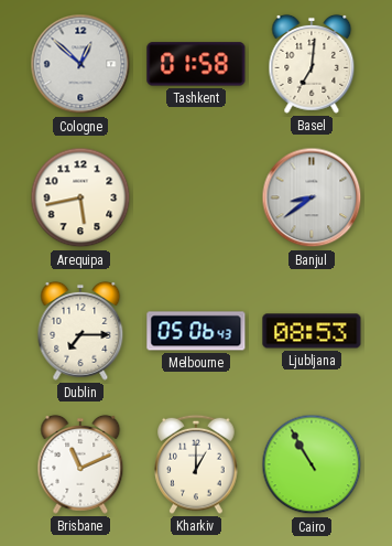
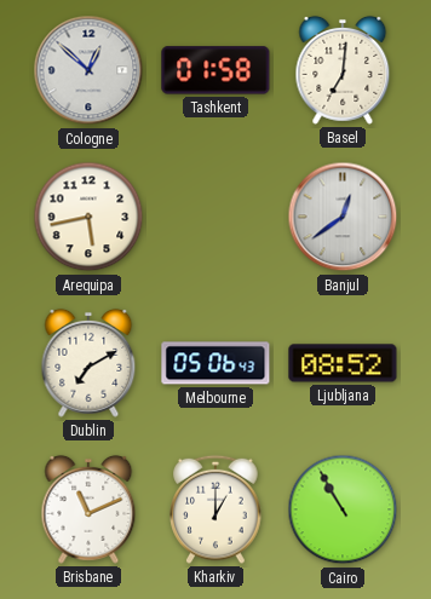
Banjul: 8:39 -> 12:39
Dublin: 7:15 -> 7:10
Ljubljana: 08:53 -> 08:52
